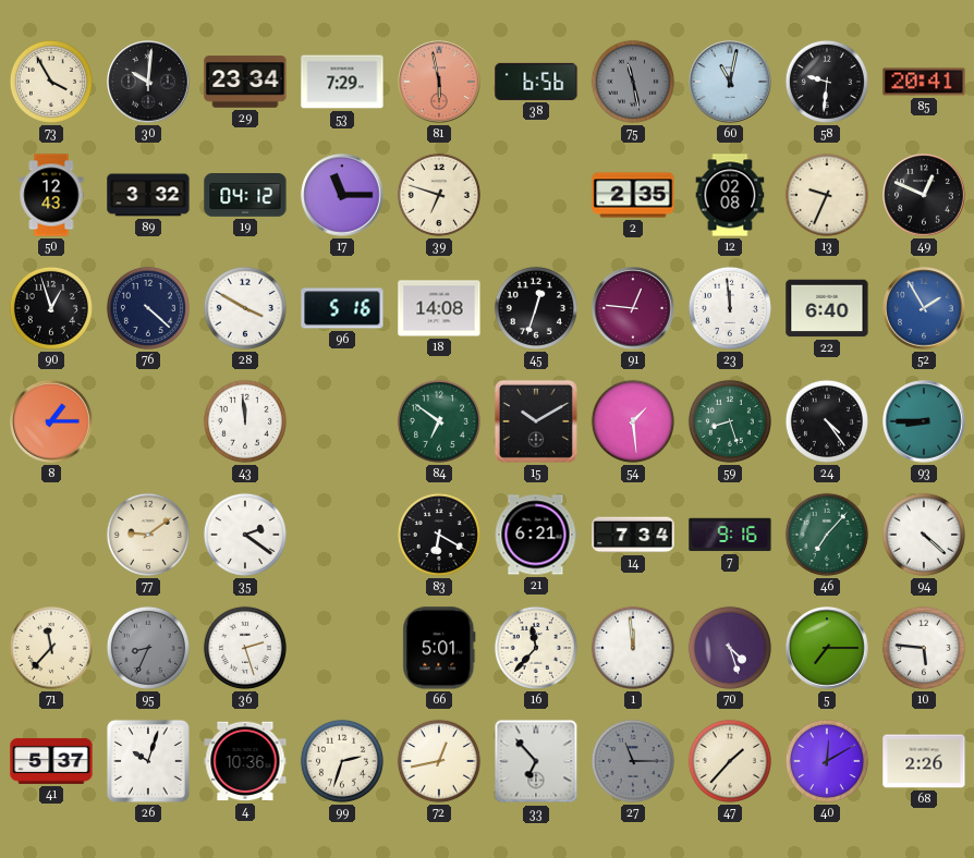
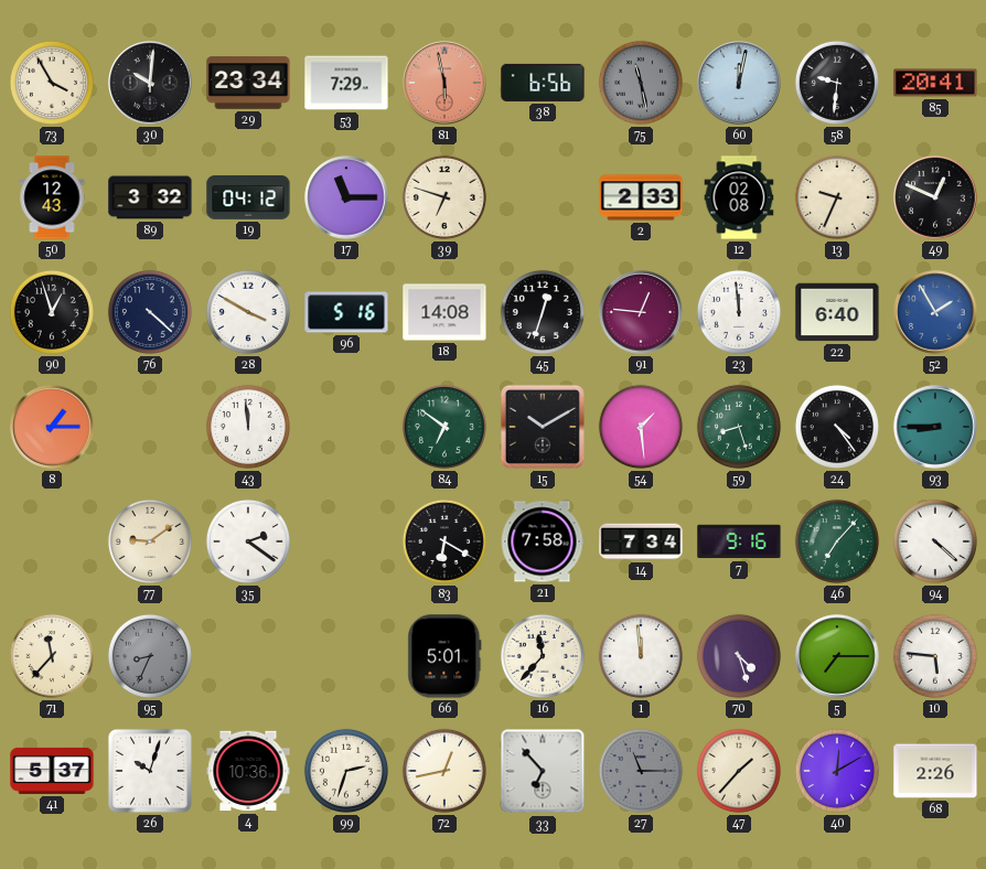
60: 11:02 -> 12:02
2: 2:35 -> 2:33
21: 6:21 -> 7:58
36: 2:27 -> none
